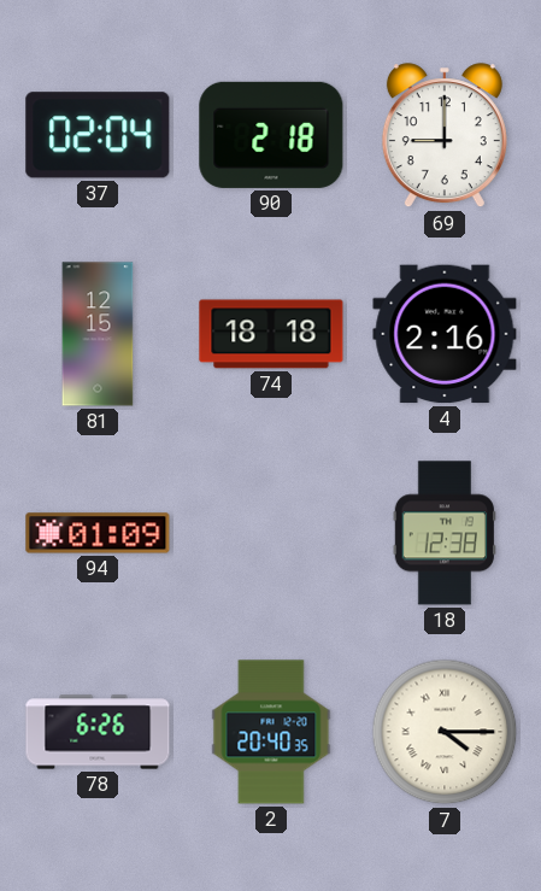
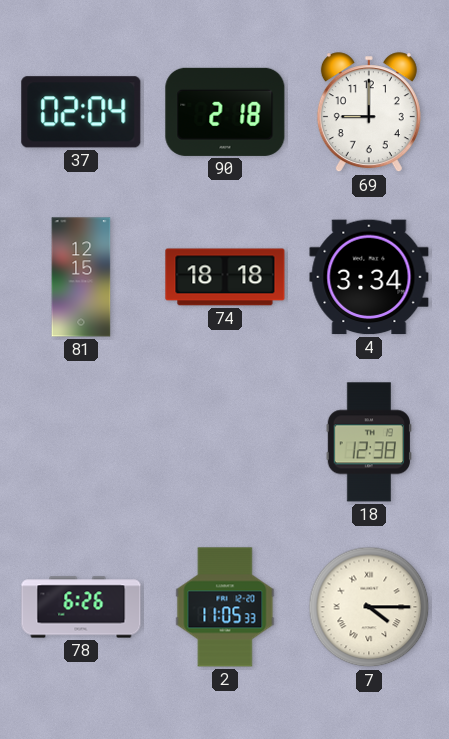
4: 2:16 -> 3:34
94: 01:09 -> none
2: 20:40 -> 11:05
